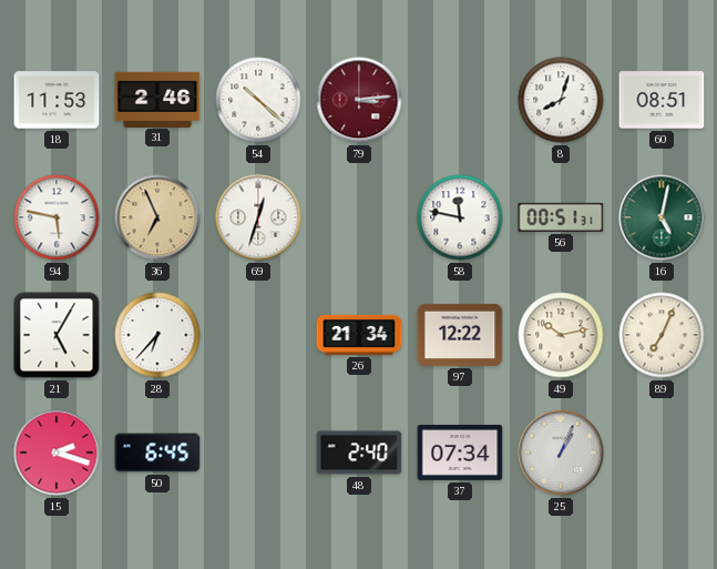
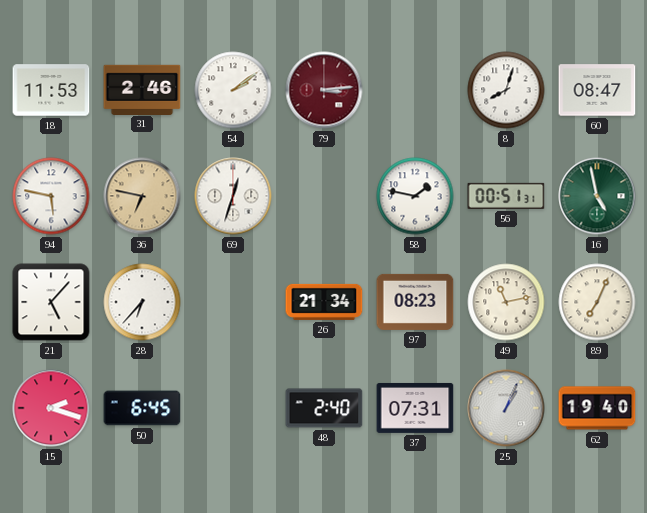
54: 10:22 -> 2:09
60: 08:51 -> 08:47
36: 6:56 -> 6:47
58: 11:47 -> 1:47
16: 5:02 -> 4:58
21: 5:05 -> 5:07
97: 12:22 -> 08:23
49: 10:13 -> 11:13
37: 07:34 -> 07:31
62: none -> 19:40
